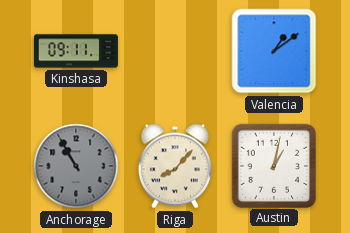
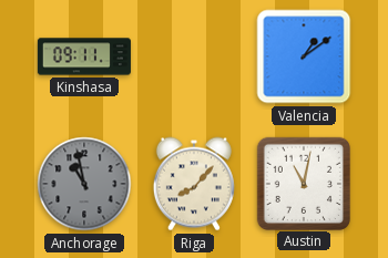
Anchorage: 10:55 -> 10:58
Austin: 1:02 -> 11:02
